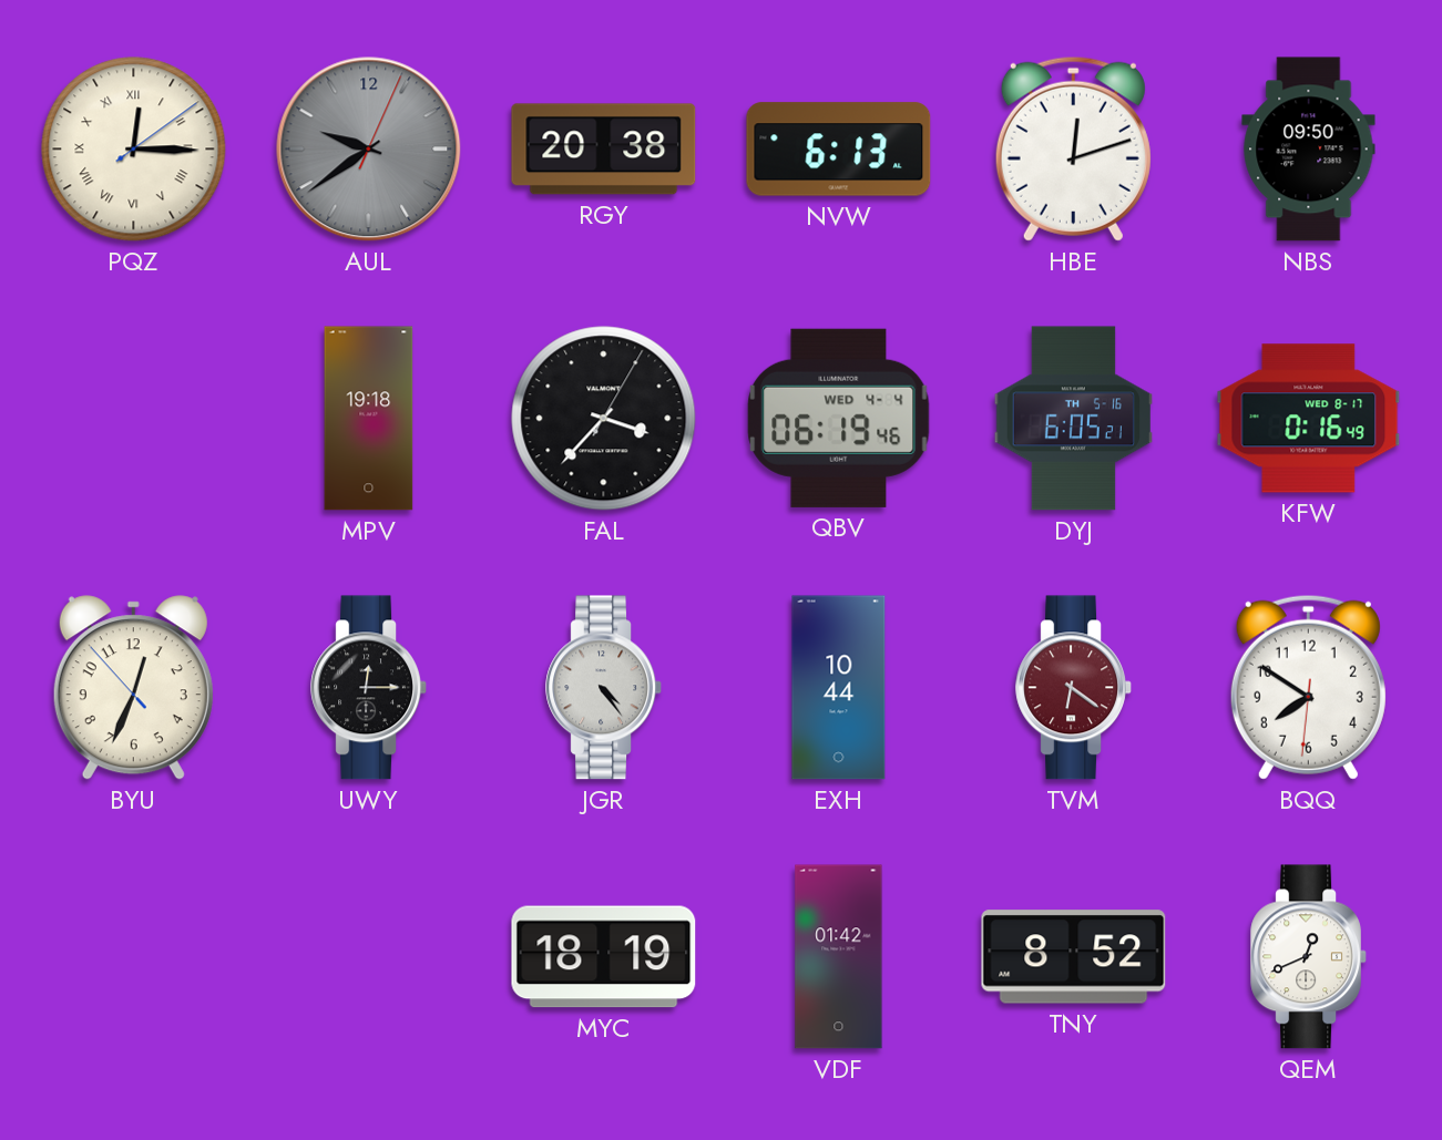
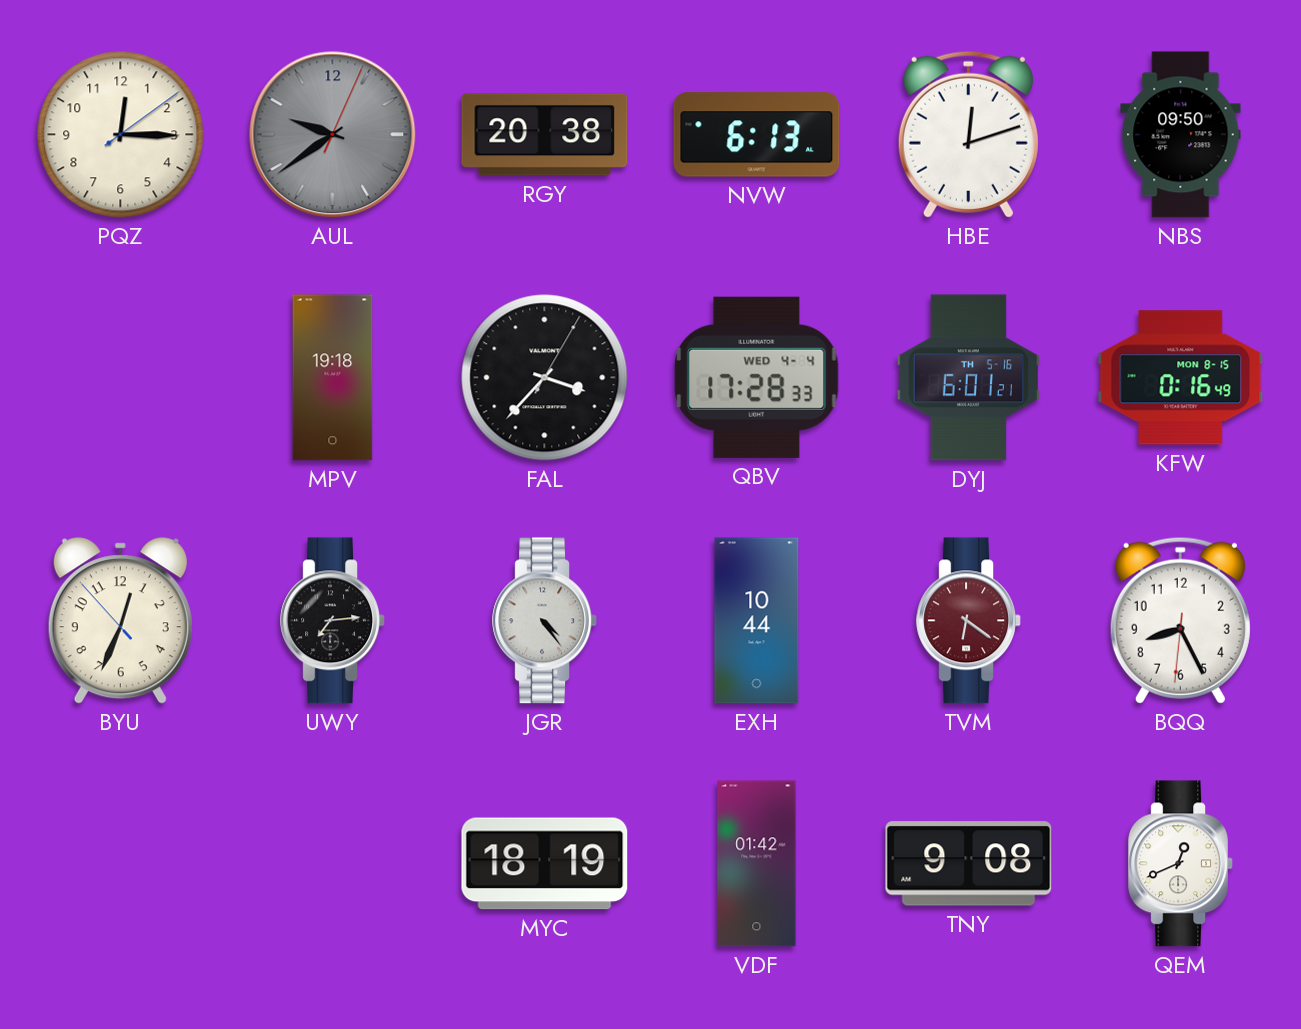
PQZ numerals: Roman -> Arabic
QBV: 06:19 -> 17:28
DYJ: 6:05 -> 6:01
KFW date: WED 8-17 -> MON 8-15
UWY: 12:15 -> 7:14
BQQ: 7:50 -> 8:25
TNY: 8:52 -> 9:08
